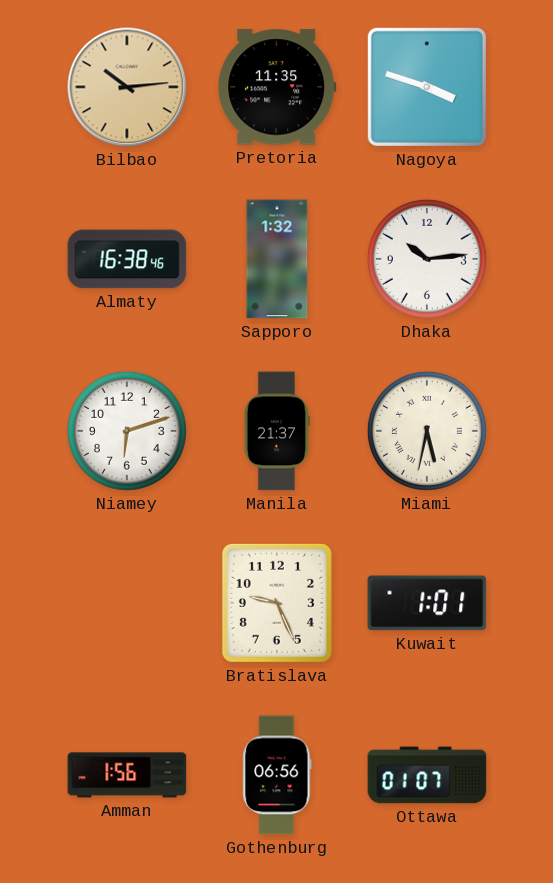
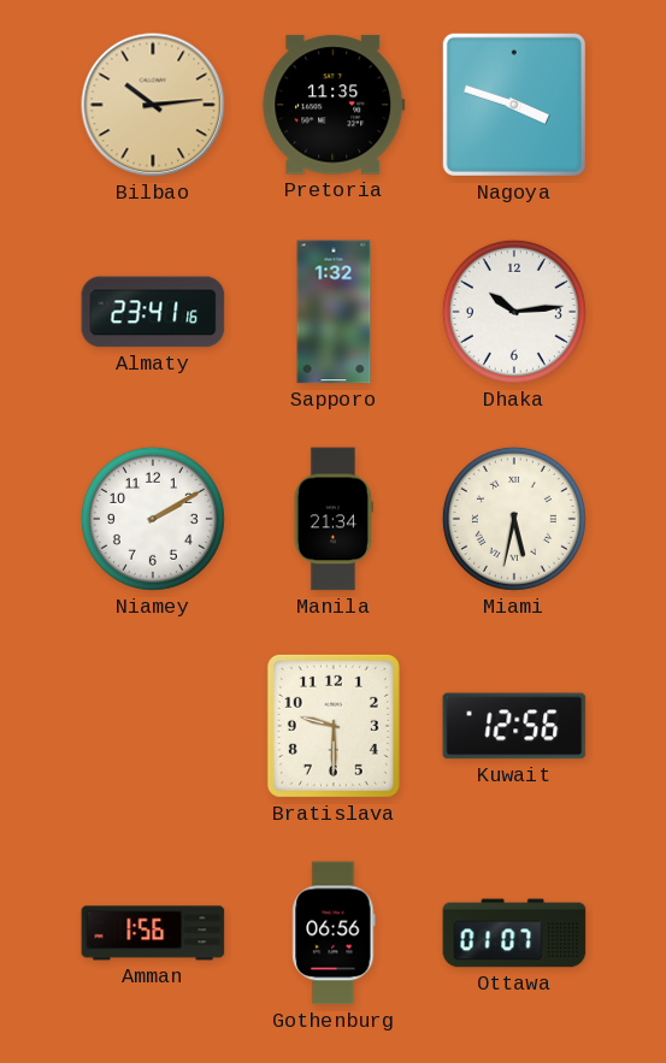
Almaty: 16:38 -> 23:41
Niamey: 6:12 -> 2:10
Manila: 21:37 -> 21:34
Bratislava: 9:26 -> 9:30
Kuwait: 1:01 -> 12:56
